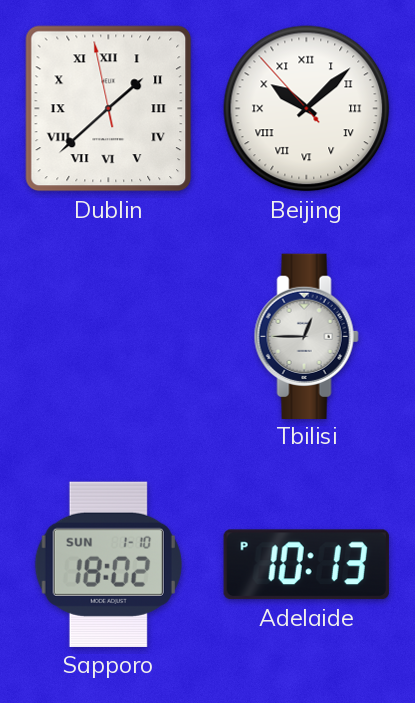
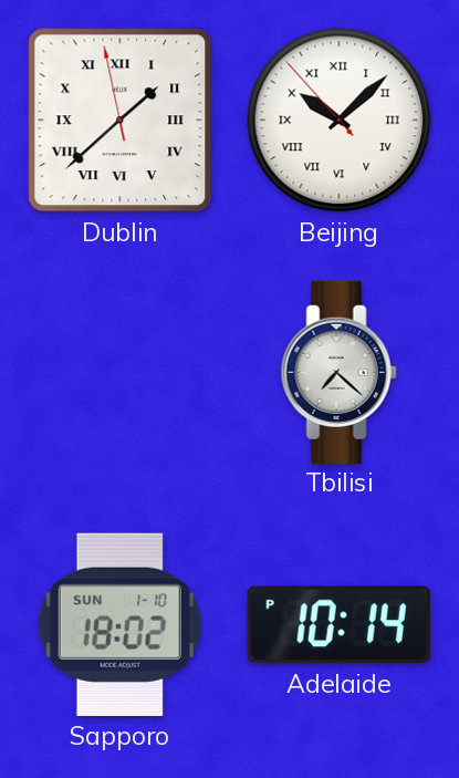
Tbilisi: 12:45 -> 7:22
Adelaide: 10:13 -> 10:14
